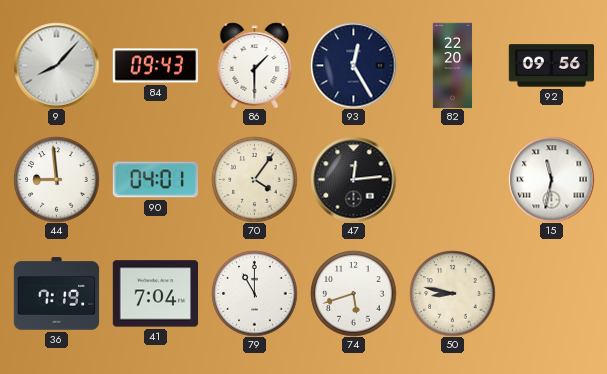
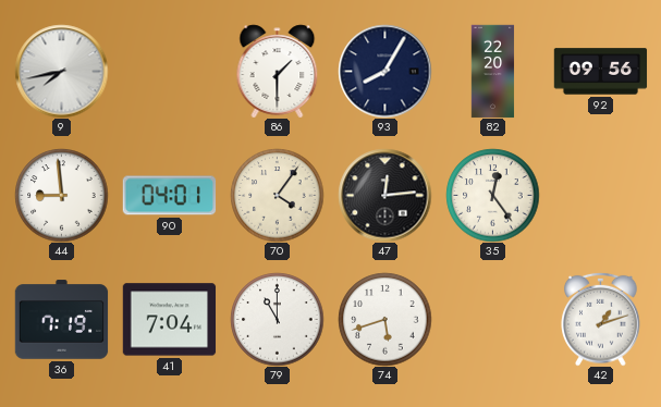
9: 8:07 -> 7:43
84: 09:43 -> none
93: 12:25 -> 8:05
35: none -> 12:24
15: 11:32 -> none
50: 8:47 -> none
42: none -> 1:12
